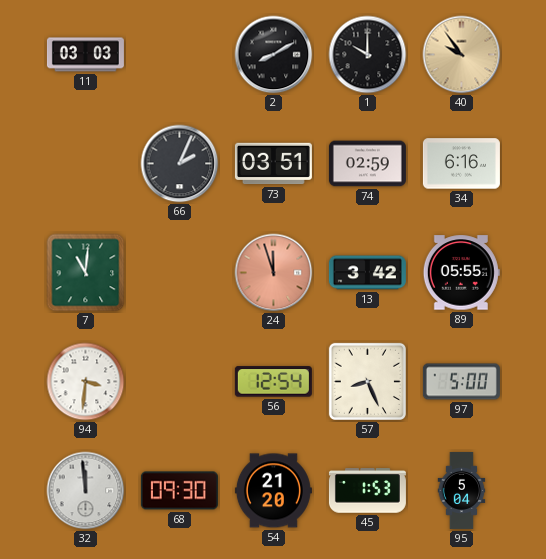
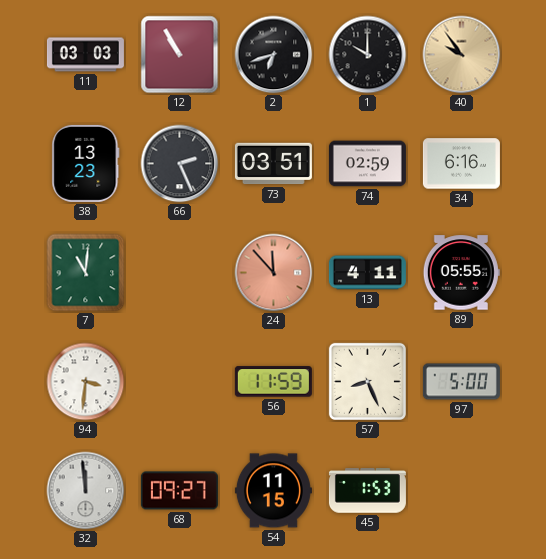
12: none -> 10:55
2: 8:10 -> 6:42
38: none -> 13:23
66: 2:04 -> 2:26
24: 11:57 -> 11:53
13: 3:42 -> 4:11
56: 12:54 -> 11:59
68: 09:30 -> 09:27
54: 21:20 -> 11:15
95: 5:04 -> none
